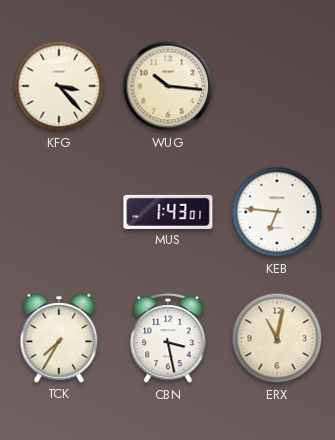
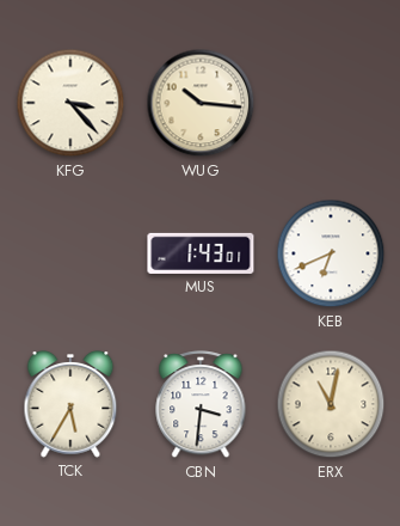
KEB: 6:46 -> 6:41
TCK: 7:35 -> 5:35
CBN: 3:28 -> 3:31
